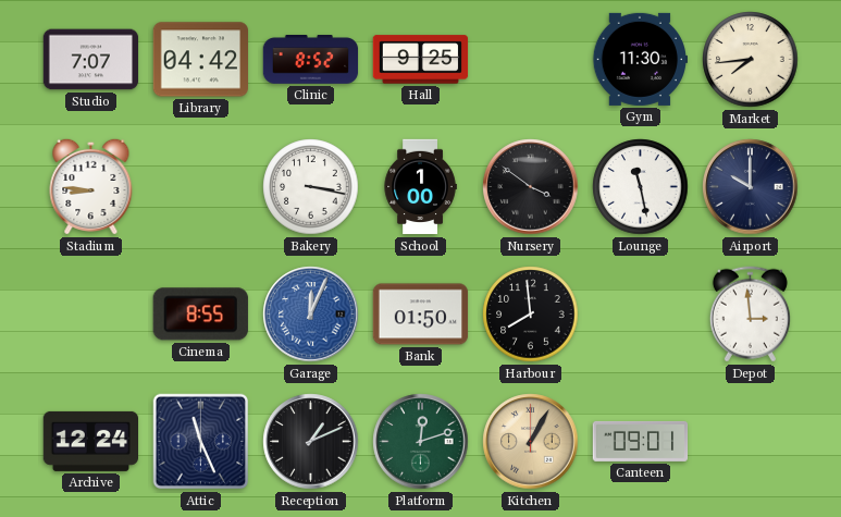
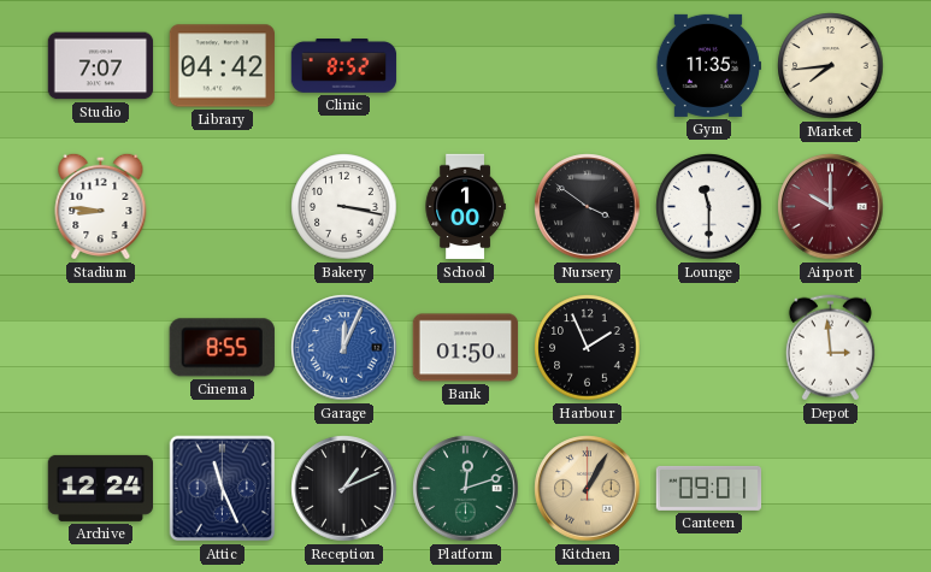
Hall: 9:25 -> none
Gym: 11:30 -> 11:35
Lounge: 11:28 -> 11:30
Airport dial: navy -> burgundy
Harbour: 7:59 -> 1:56
